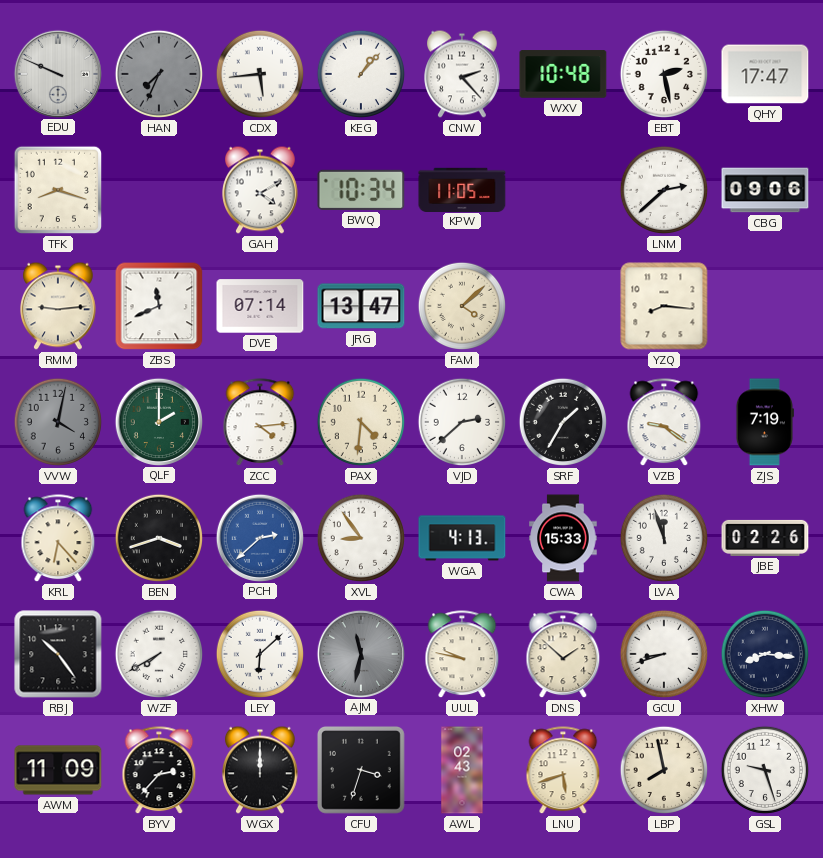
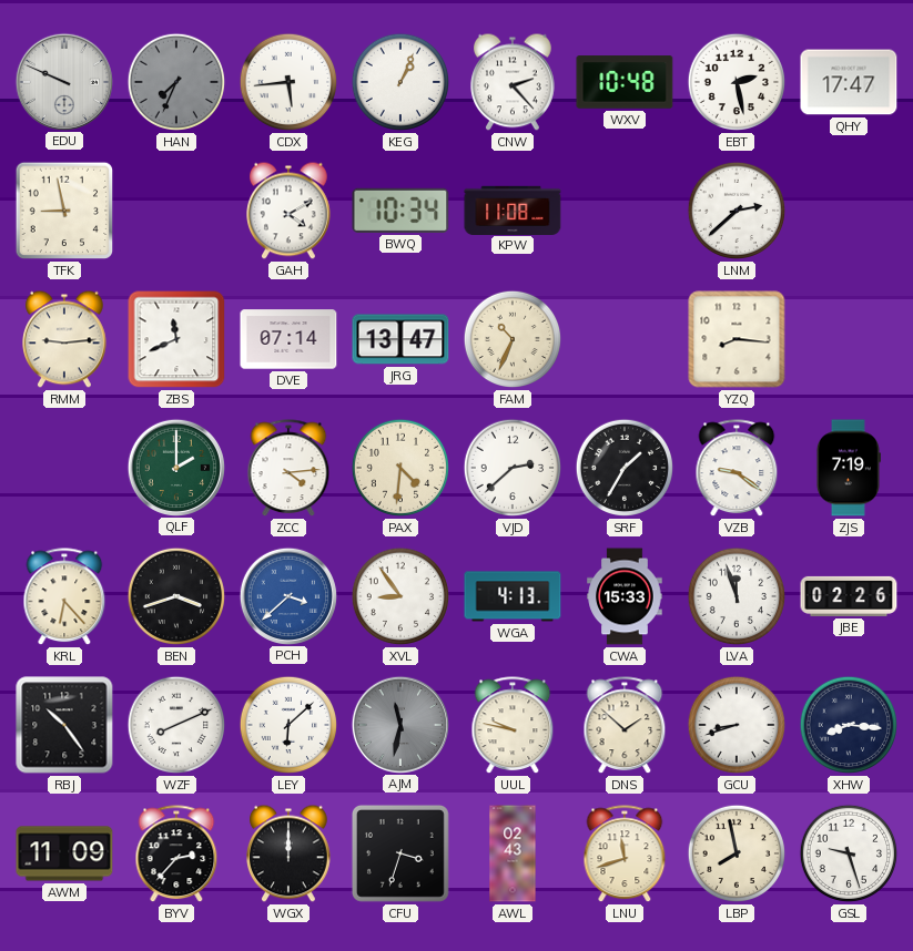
KEG: 1:07 -> 1:04
TFK: 8:18 -> 8:58
KPW: 11:05 -> 11:08
CBG: 09:06 -> none
FAM: 4:08 -> 10:34
VVW: 4:02 -> none
PCH: 2:38 -> 3:38
WZF: 7:40 -> 8:11
LNU: 5:42 -> 11:42
